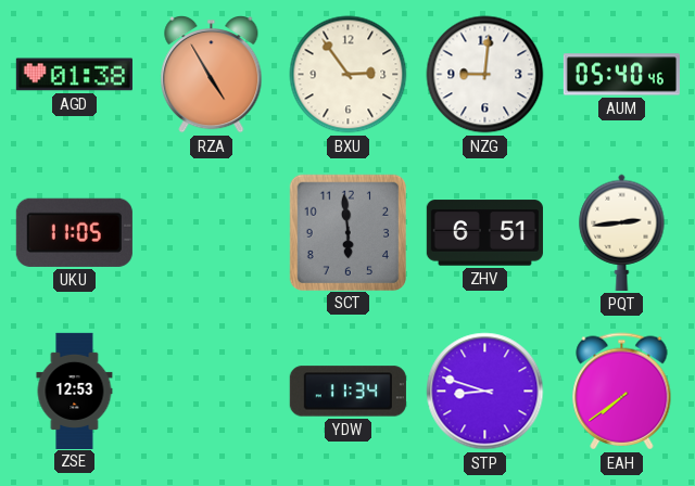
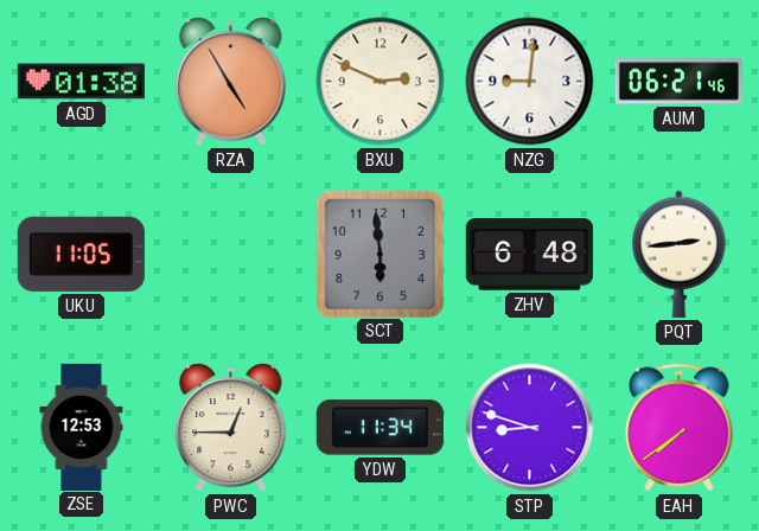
BXU: 2:54 -> 2:49
AUM: 05:40 -> 06:21
ZHV: 6:51 -> 6:48
PWC: none -> 12:45
